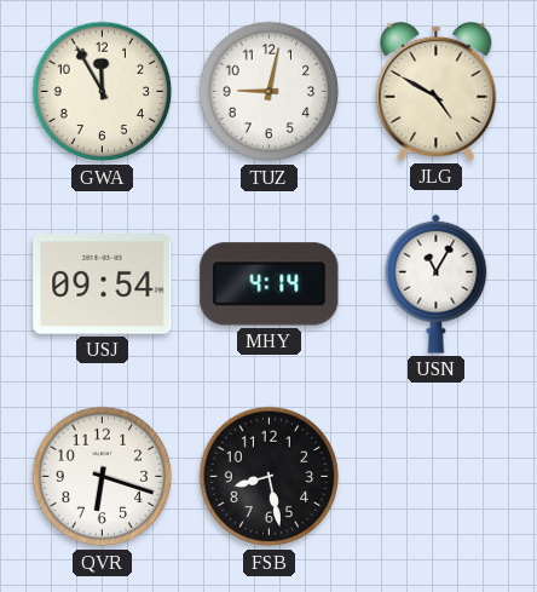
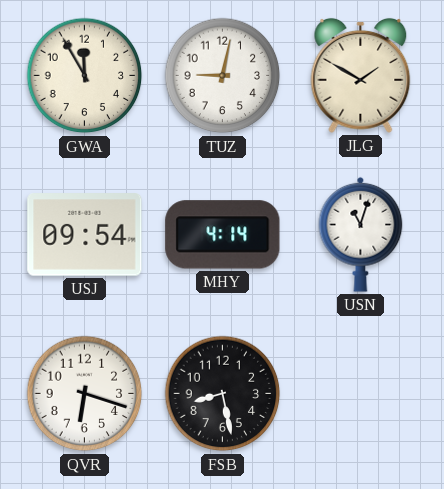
JLG: 4:50 -> 1:50
USN: 11:05 -> 11:03
